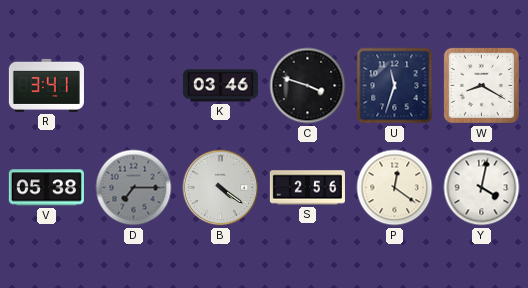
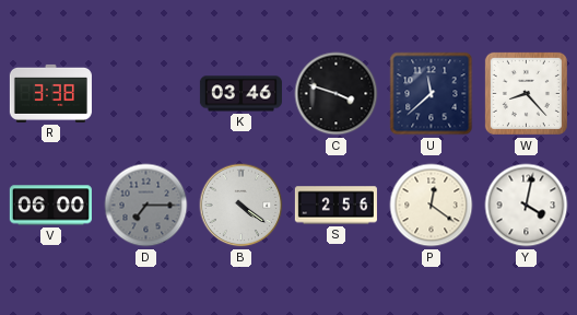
R: 3:41 -> 3:38
U: 11:33 -> 11:38
W: 8:20 -> 8:23
V: 05:38 -> 06:00
